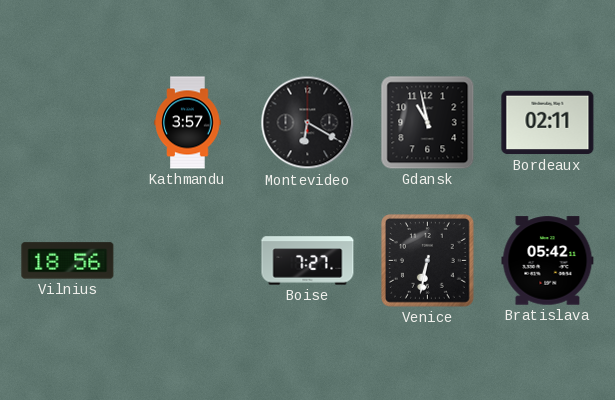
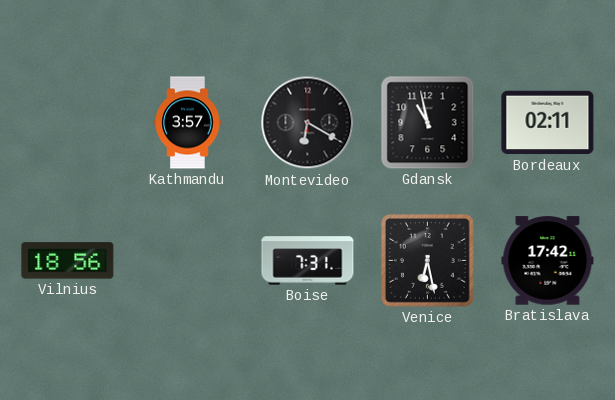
Boise: 7:27 -> 7:31
Venice: 6:32 -> 6:28
Bratislava: 05:42 -> 17:42
